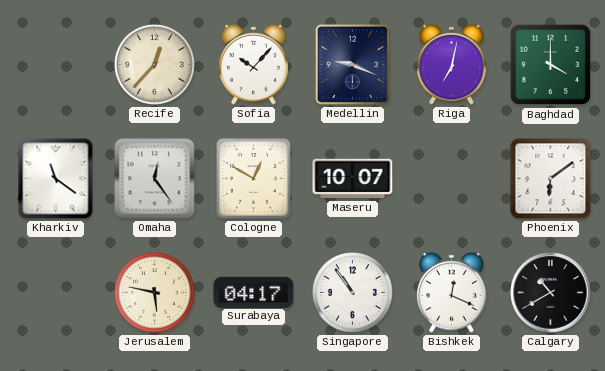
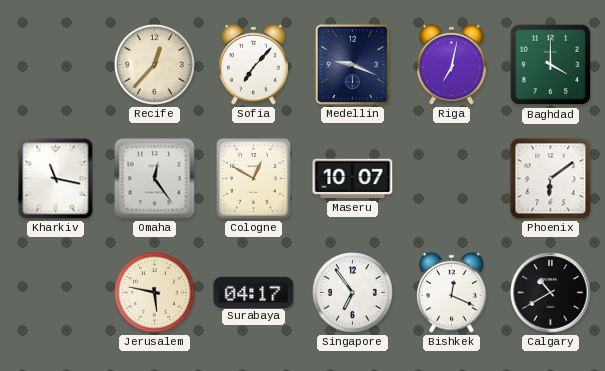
Sofia: 10:07 -> 7:07
Kharkiv: 11:21 -> 11:17
Singapore: 10:54 -> 6:54
